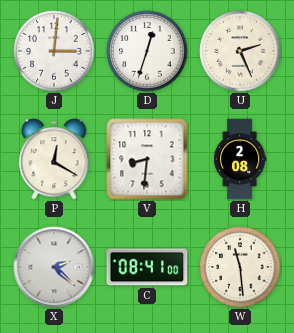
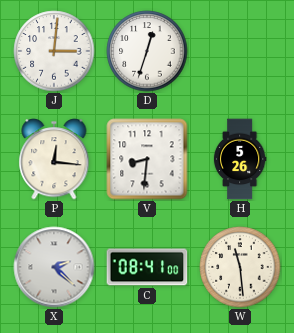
U: 2:26 -> none
P: 12:20 -> 12:16
H: 2:08 -> 5:26
